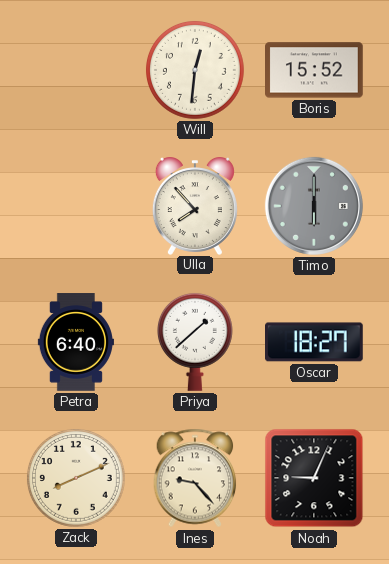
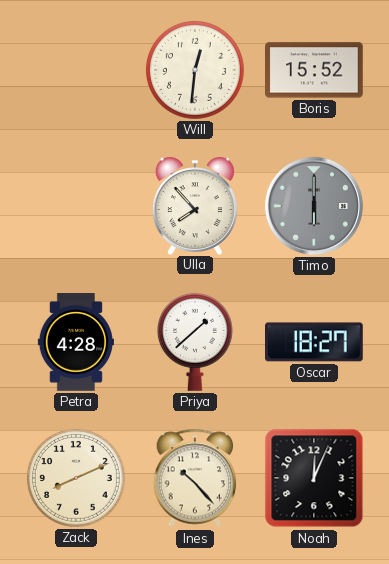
Petra: 6:40 -> 4:28
Ines: 9:23 -> 10:23
Noah: 9:04 -> 12:04
